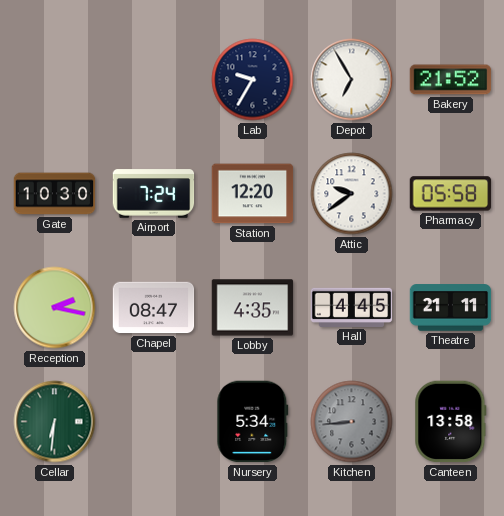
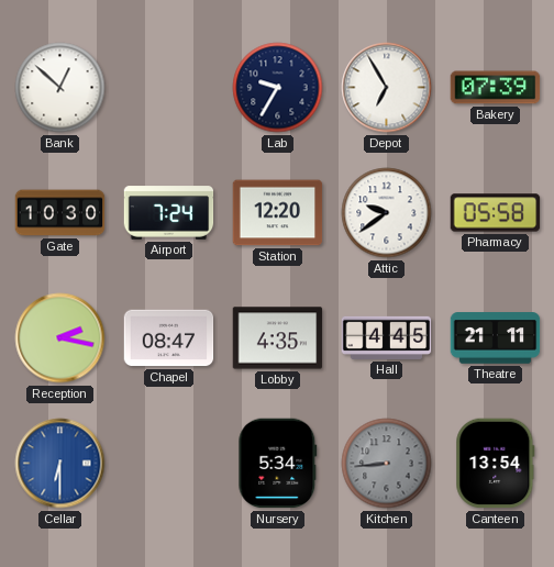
Bank: none -> 12:52
Bakery: 21:52 -> 07:39
Cellar: 6:31 -> 6:30
Cellar dial: green -> blue
Canteen: 13:58 -> 13:54
